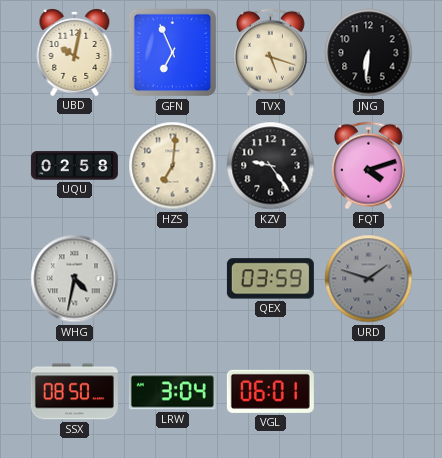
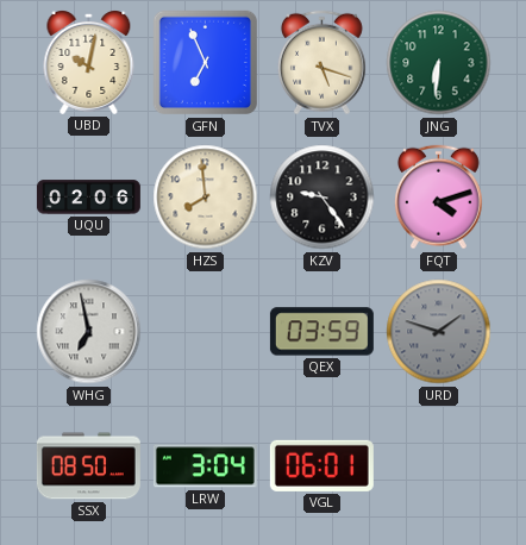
JNG dial: black -> green
UQU: 02:58 -> 02:06
HZS: 7:01 -> 7:59
WHG: 4:32 -> 6:58
